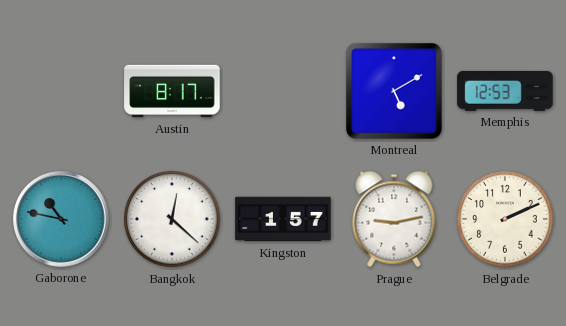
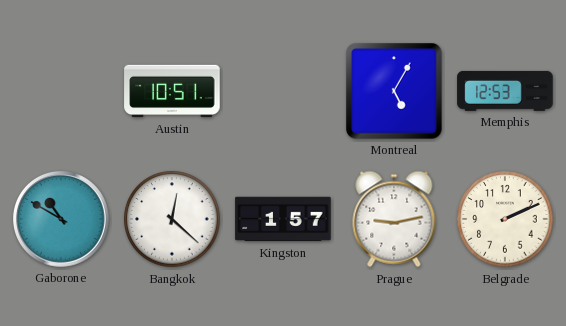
Austin: 8:17 -> 10:51
Montreal: 5:10 -> 5:05
Gaborone: 10:47 -> 10:50
